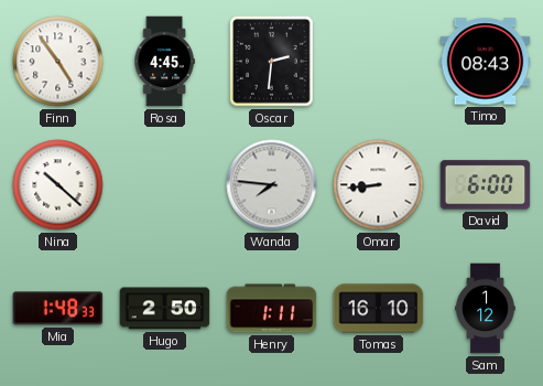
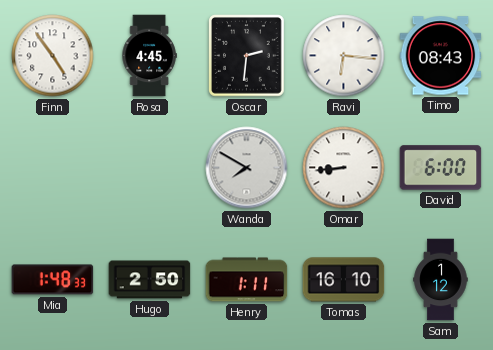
Ravi: none -> 6:16
Nina: 10:22 -> none
Wanda: 7:46 -> 7:50
